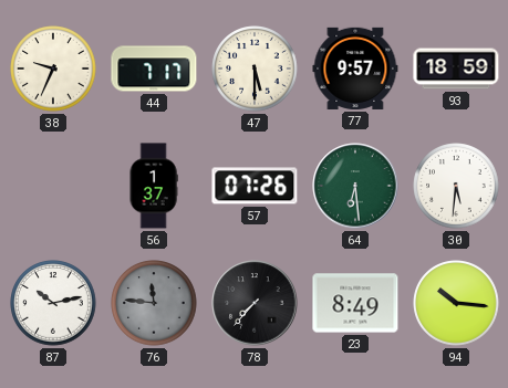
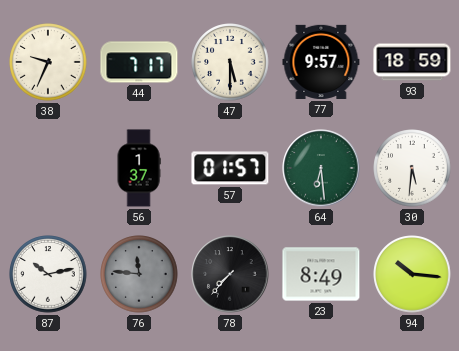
57: 07:26 -> 01:57
